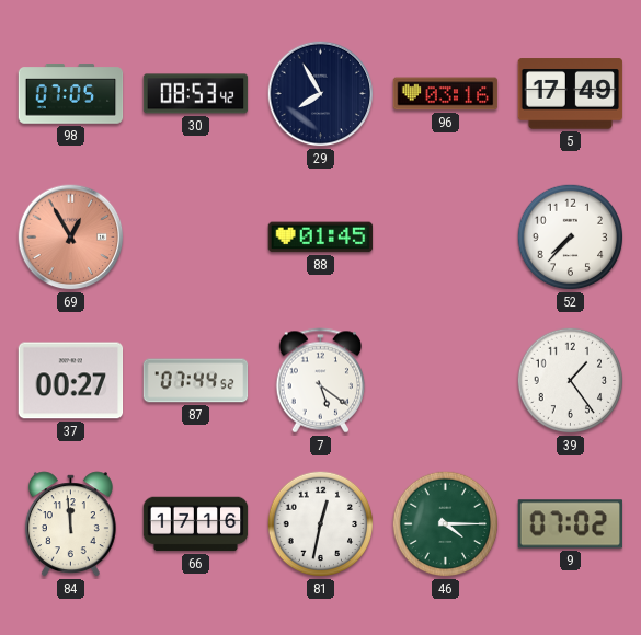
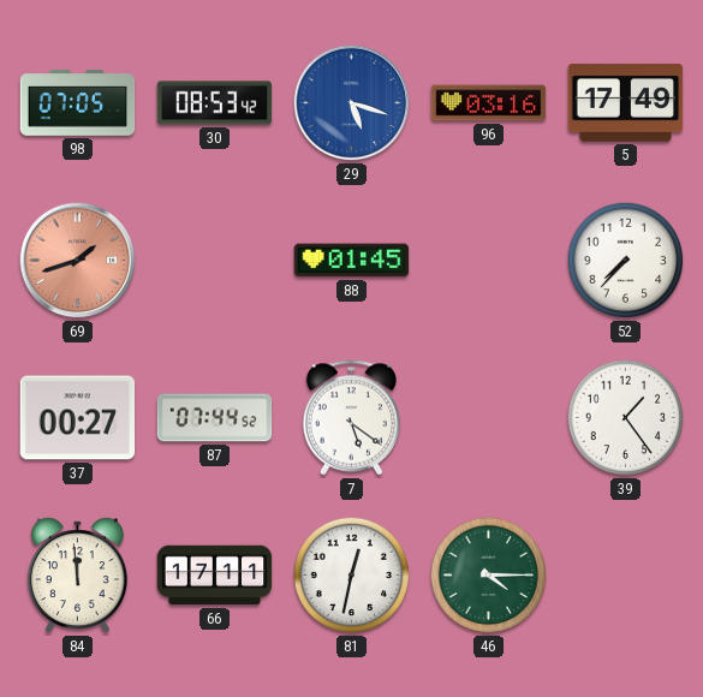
29: 7:55 -> 5:18
29 dial: navy -> blue
69: 12:55 -> 1:42
66: 17:16 -> 17:11
9: 07:02 -> none
